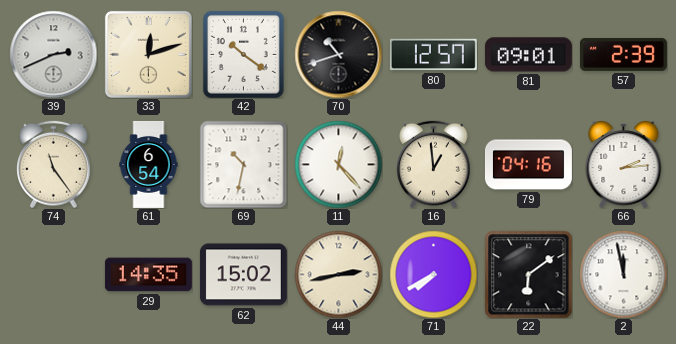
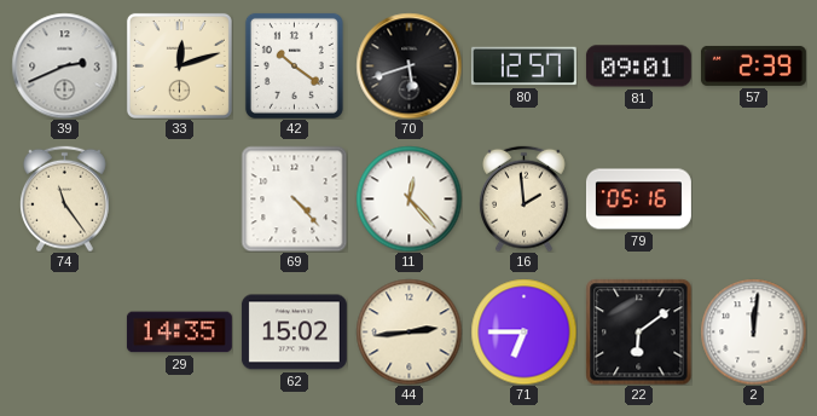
70: 10:42 -> 5:42
61: 6:54 -> none
69: 10:32 -> 4:23
16: 12:59 -> 1:59
79: 04:16 -> 05:16
66: 2:14 -> none
44: 2:43 -> 2:44
71: 7:40 -> 6:45
2: 11:58 -> 12:01
